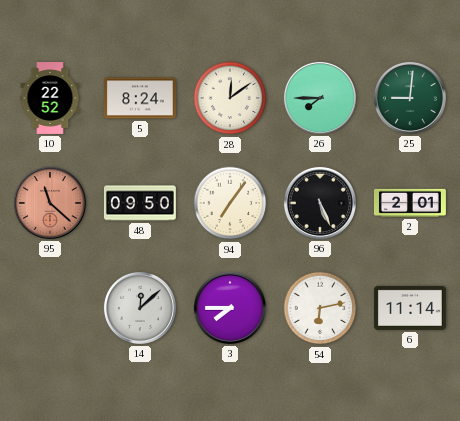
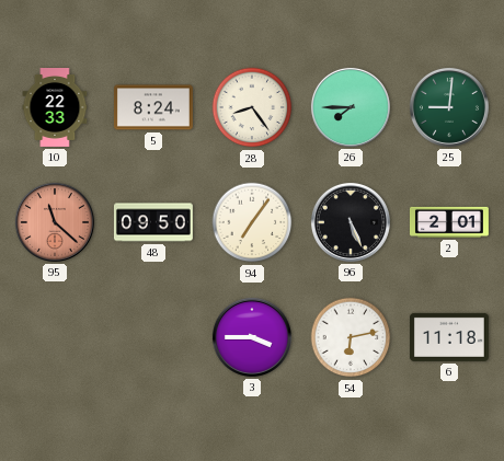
10: 22:52 -> 22:33
28: 12:09 -> 8:24
14: 12:08 -> none
3: 7:45 -> 3:45
6: 11:14 -> 11:18
